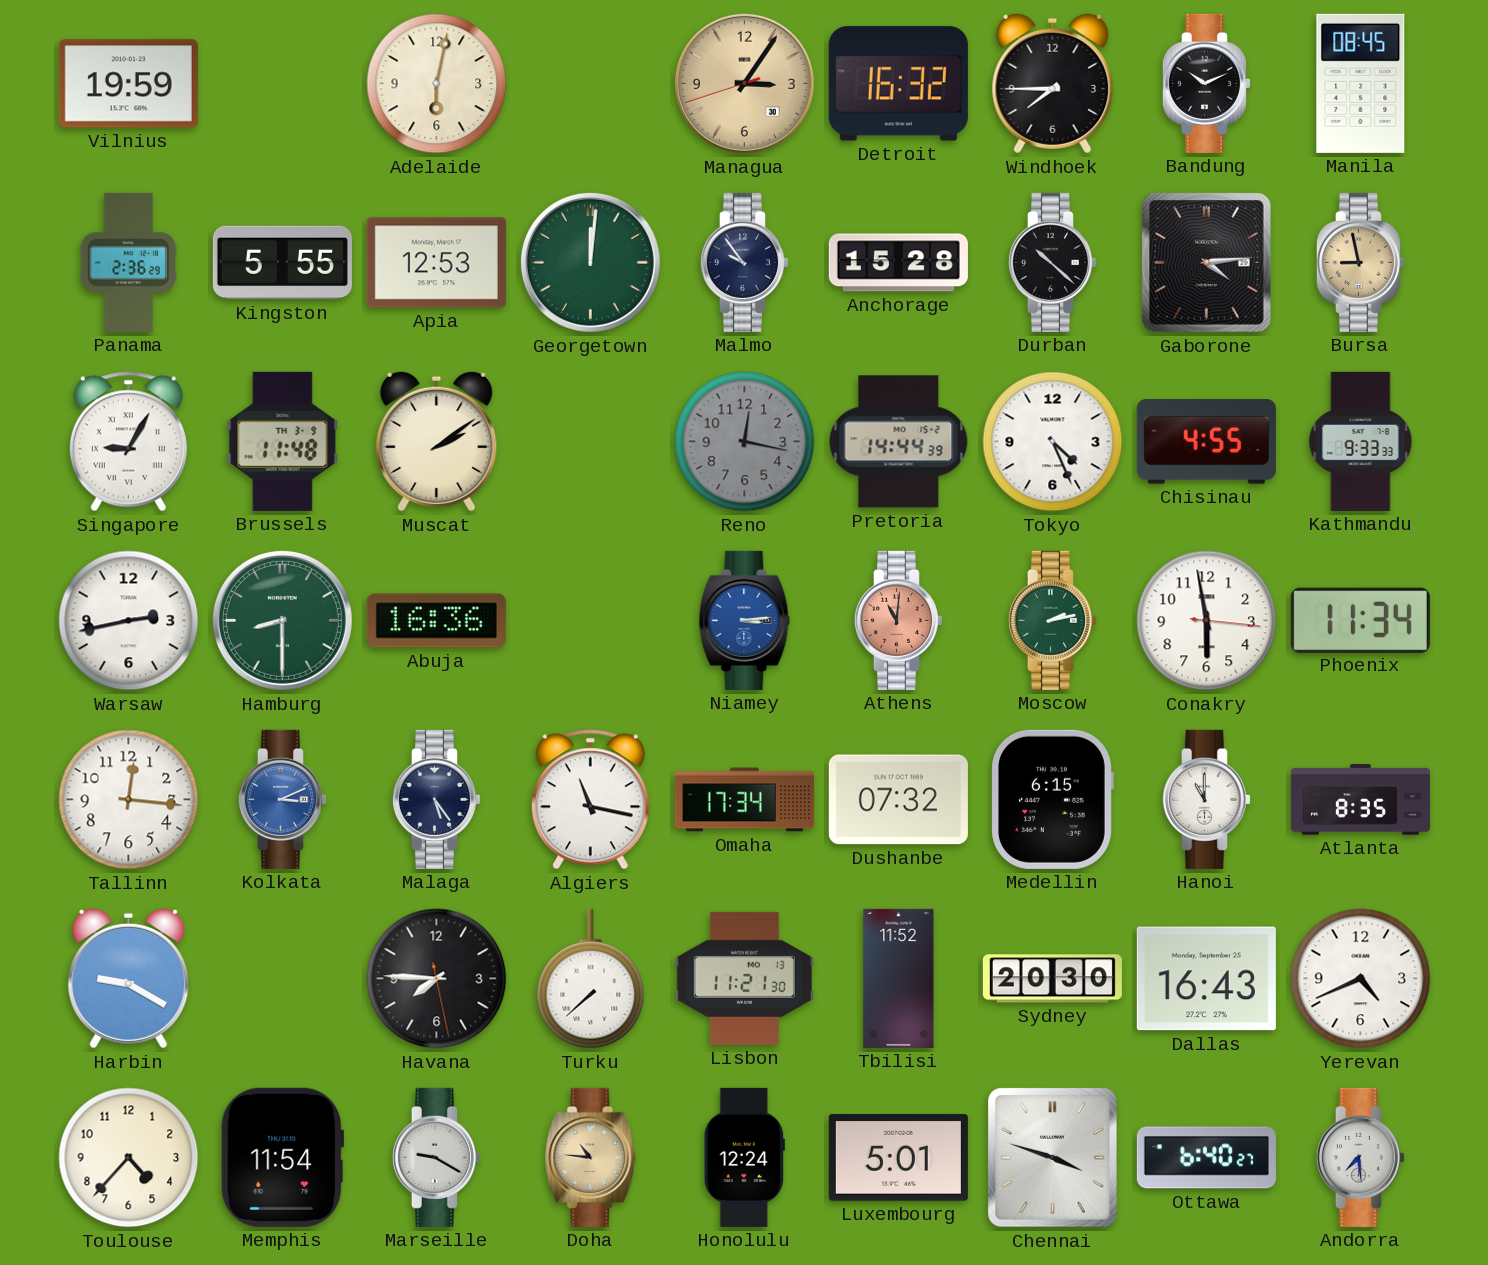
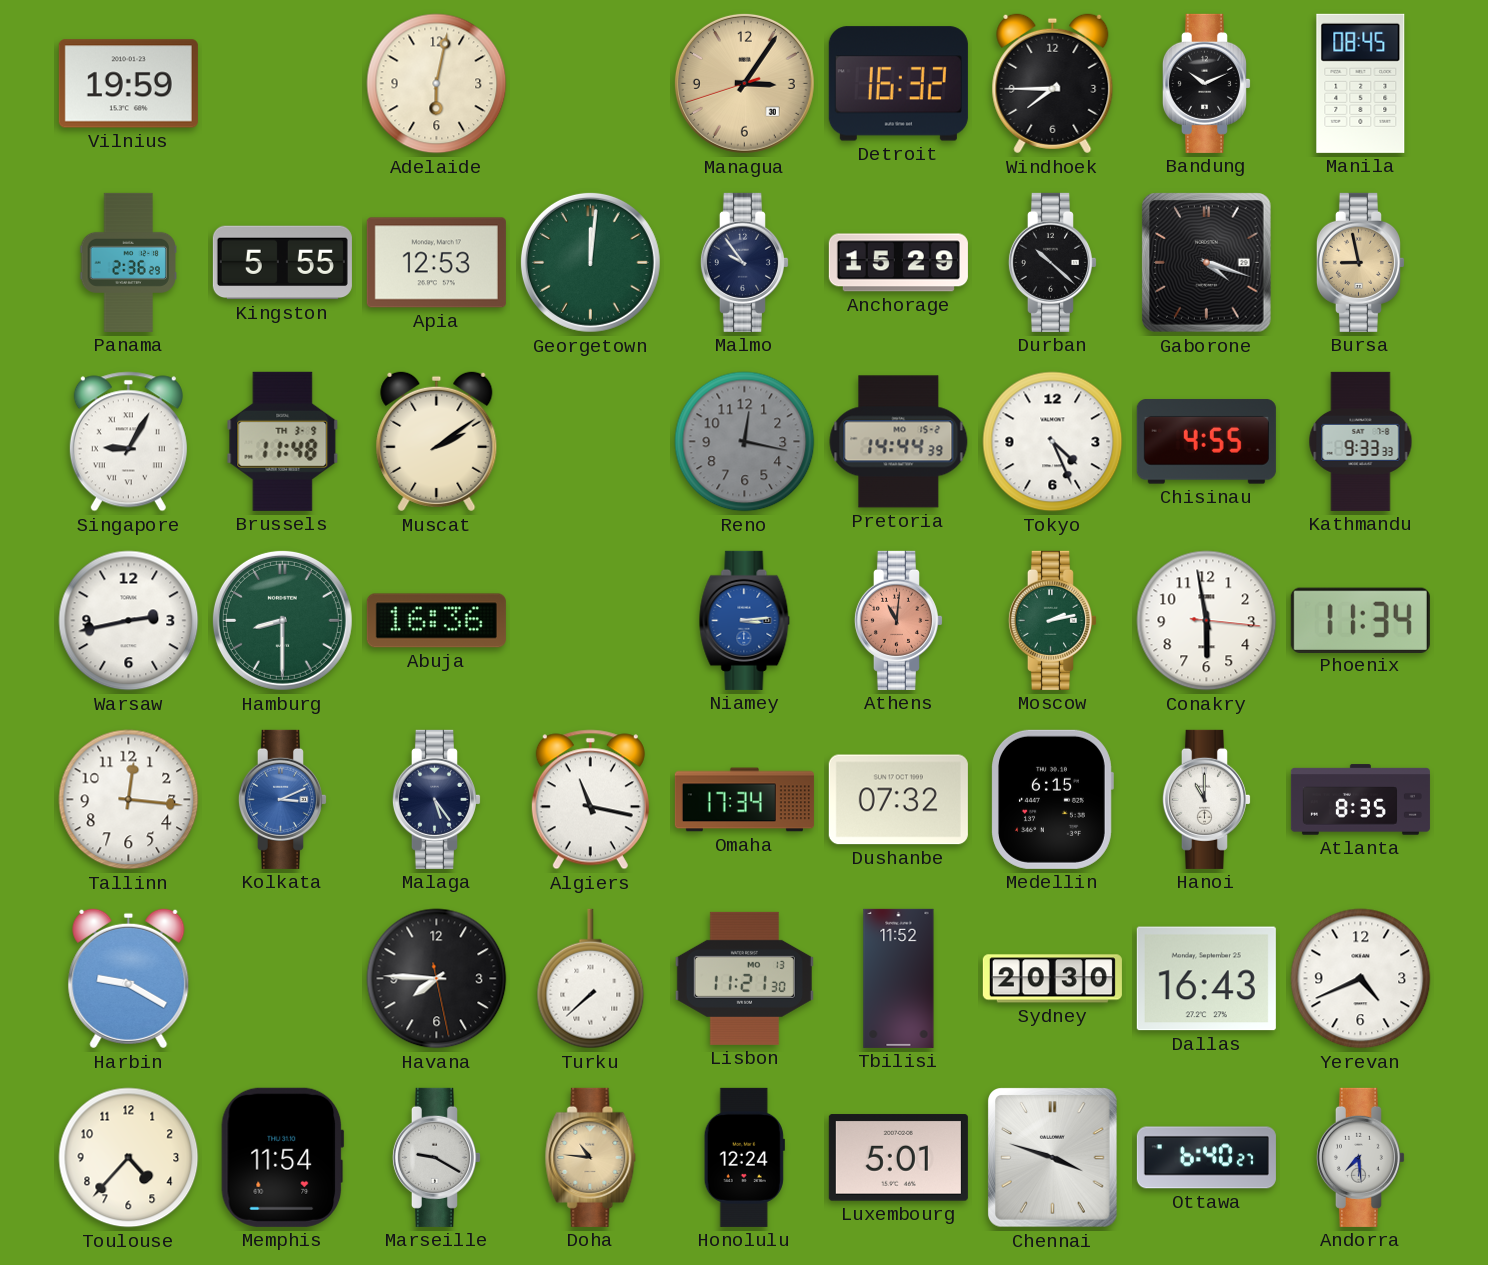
Anchorage: 15:28 -> 15:29
Gaborone: 4:14 -> 4:18
